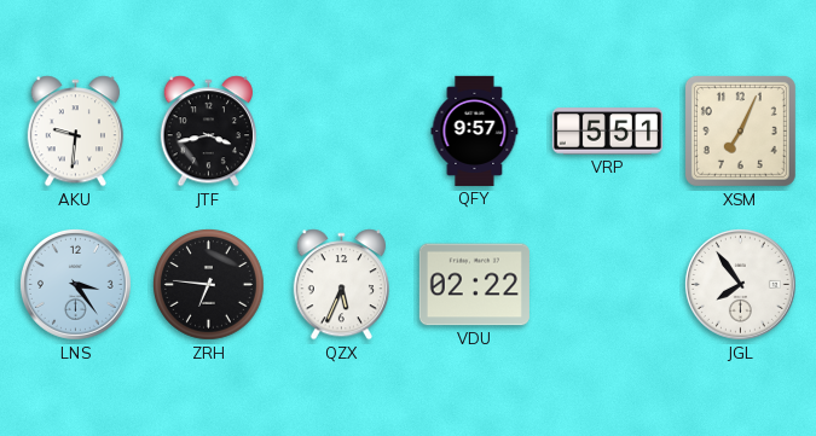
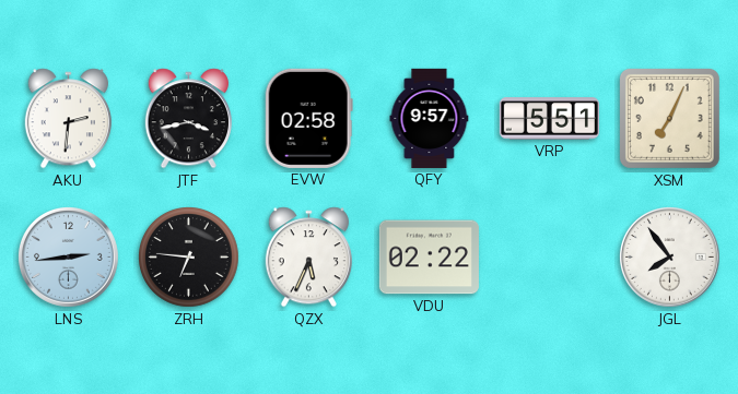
AKU: 9:31 -> 2:31
EVW: none -> 02:58
LNS: 3:24 -> 2:44
